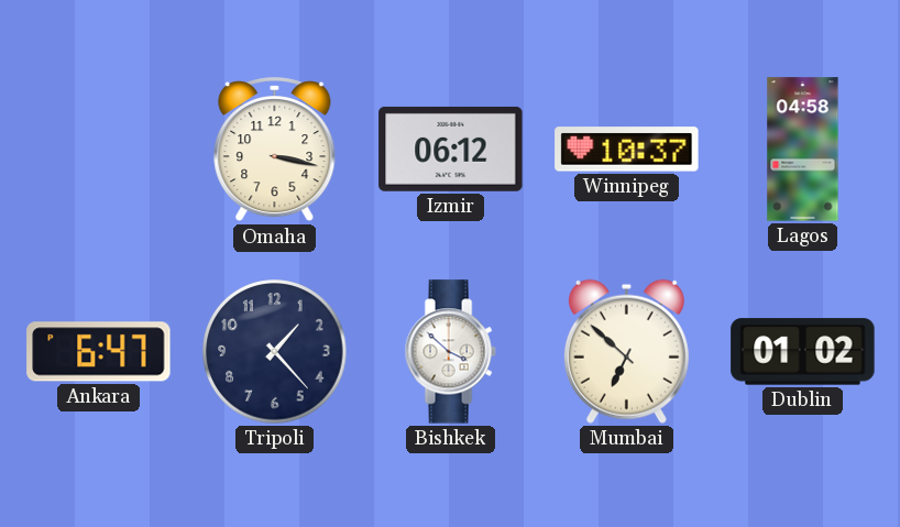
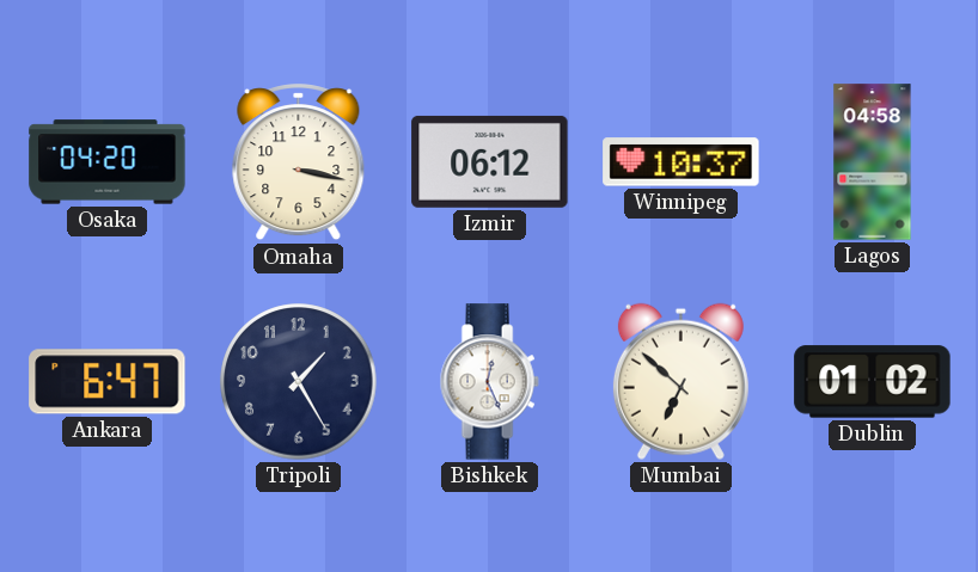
Osaka: none -> 04:20
Tripoli: 1:23 -> 1:25
Bishkek: 3:52 -> 12:26
